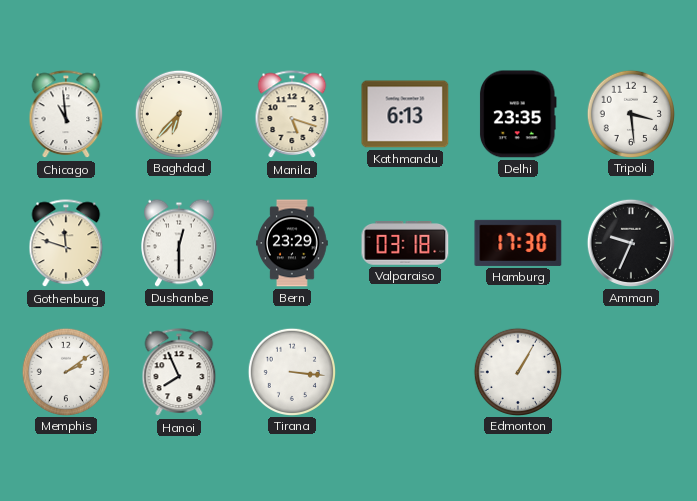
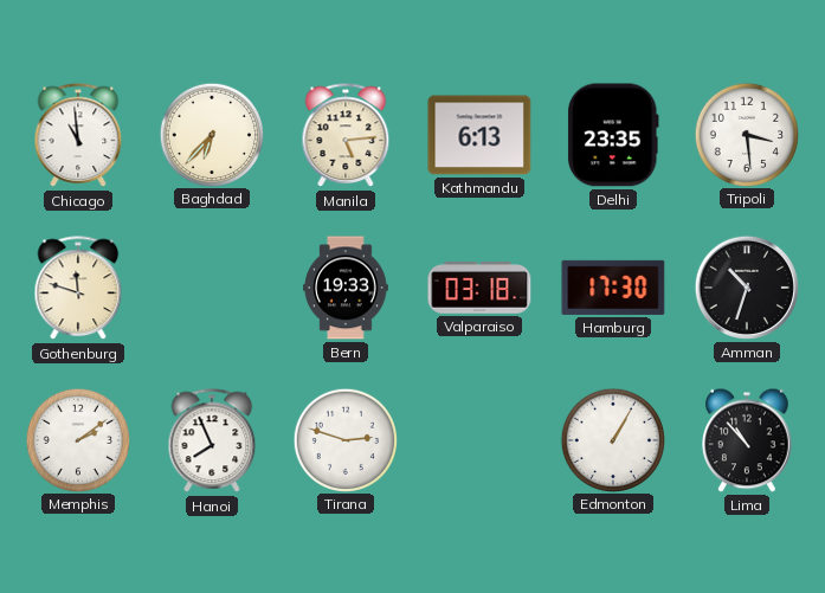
Manila: 5:18 -> 5:14
Dushanbe: 12:30 -> none
Bern: 23:29 -> 19:33
Amman: 9:34 -> 10:33
Tirana: 3:16 -> 2:48
Lima: none -> 10:53
